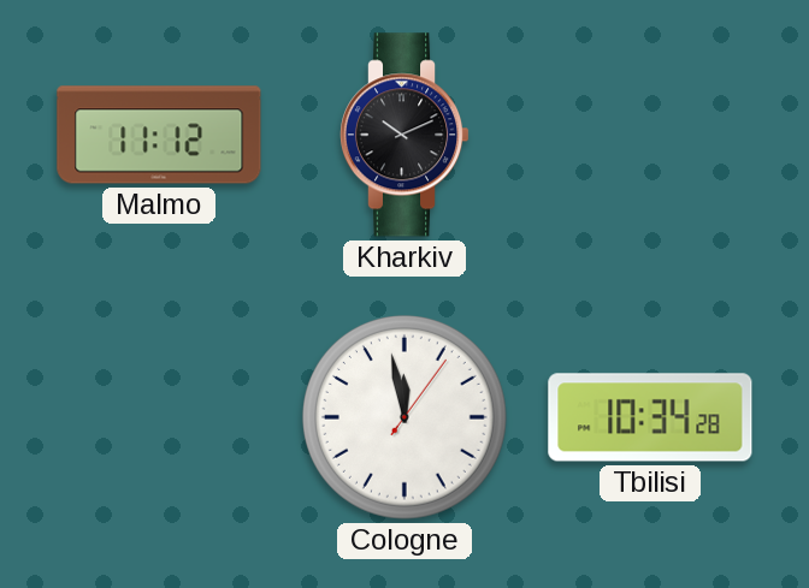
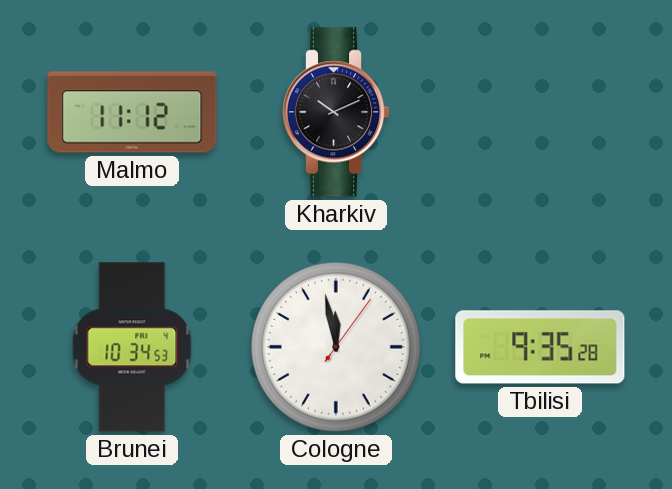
Brunei: none -> 10:34
Tbilisi: 10:34 -> 9:35
